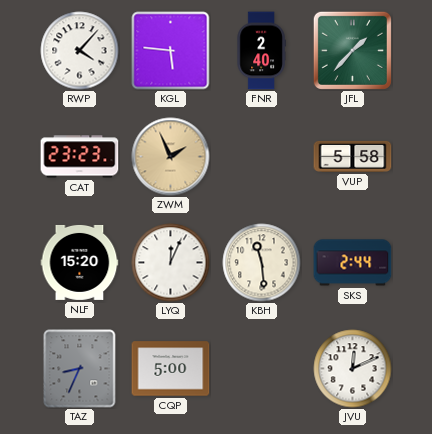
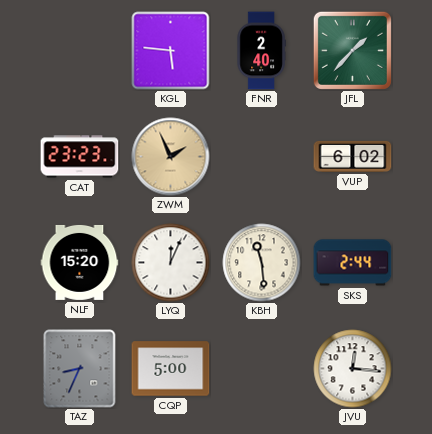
RWP: 4:07 -> none
VUP: 5:58 -> 6:02
JVU: 12:11 -> 12:16
